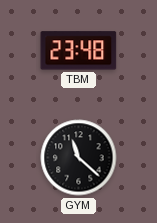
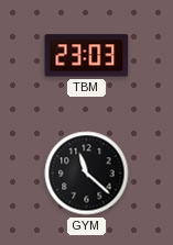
TBM: 23:48 -> 23:03
